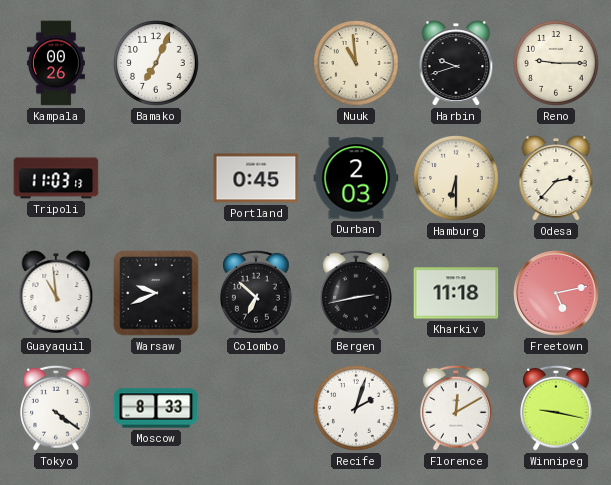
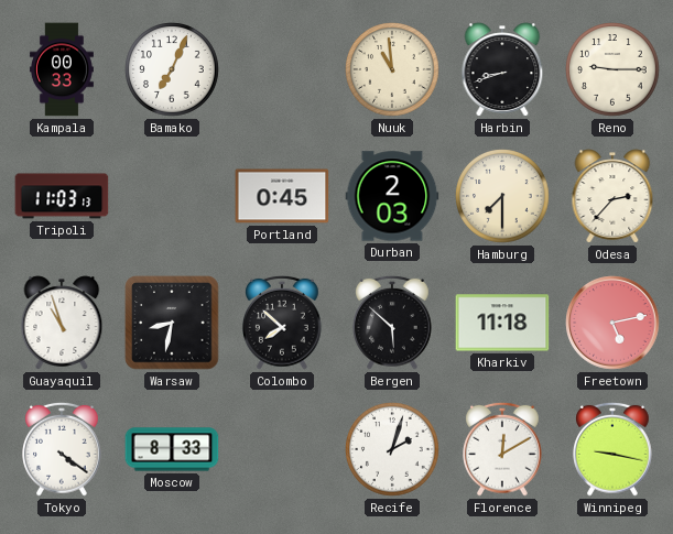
Kampala: 00:26 -> 00:33
Harbin: 9:42 -> 8:42
Hamburg: 6:30 -> 7:30
Guayaquil: 10:59 -> 10:57
Warsaw: 9:41 -> 8:32
Colombo: 6:52 -> 7:52
Bergen: 2:43 -> 5:52
